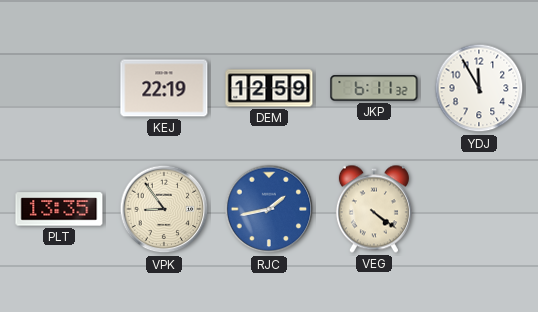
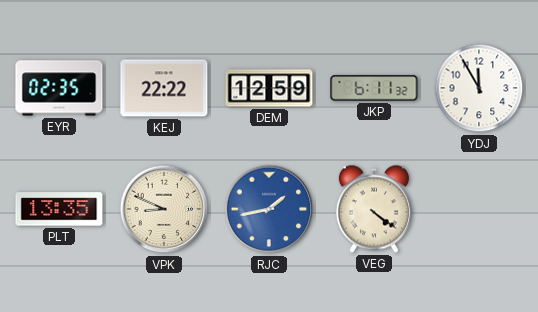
EYR: none -> 02:35
KEJ: 22:19 -> 22:22
VPK: 8:54 -> 8:49
